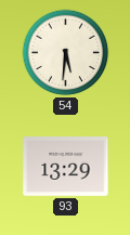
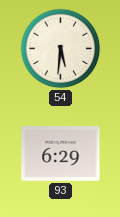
93: 13:29 -> 6:29
